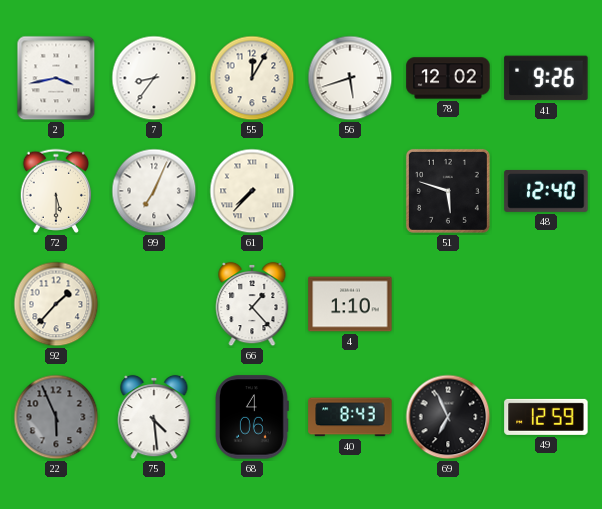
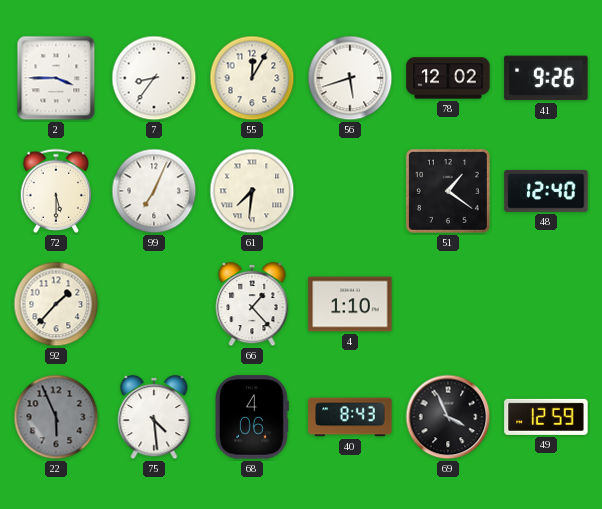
2: 3:43 -> 3:45
61: 7:37 -> 7:31
51: 5:48 -> 1:21
69: 6:56 -> 3:56
